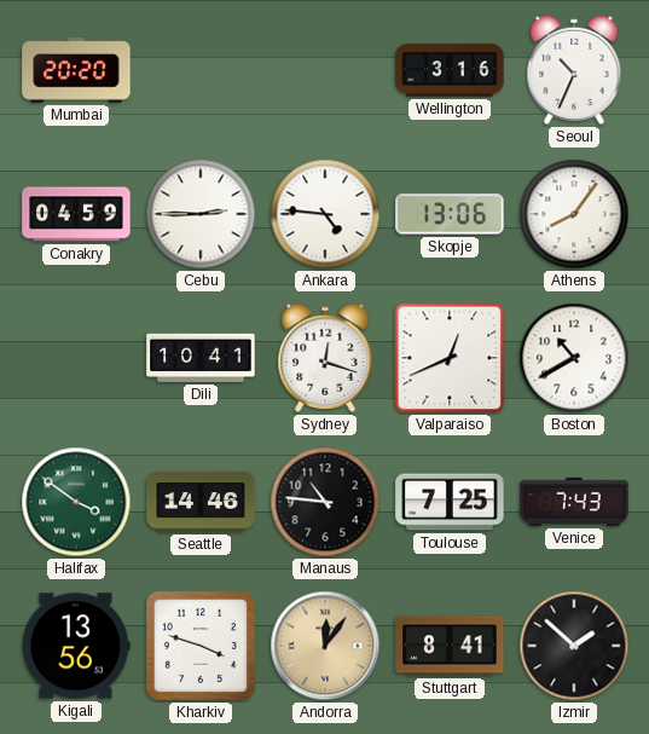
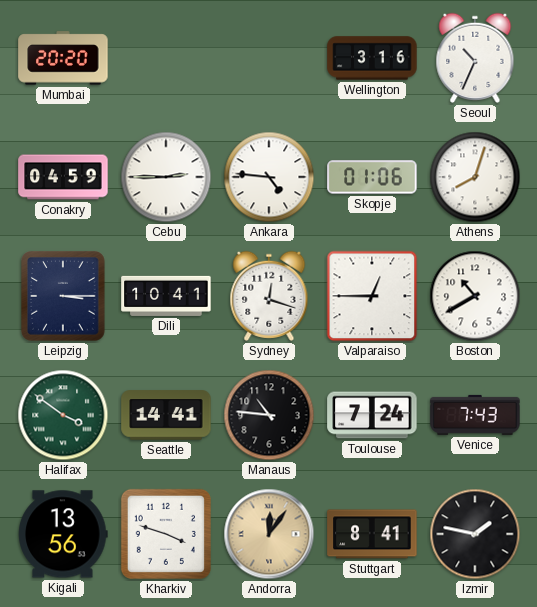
Skopje: 13:06 -> 01:06
Athens: 8:06 -> 8:03
Leipzig: none -> 3:15
Valparaiso: 12:41 -> 12:45
Seattle: 14:46 -> 14:41
Toulouse: 7:25 -> 7:24
Izmir: 1:52 -> 1:47
